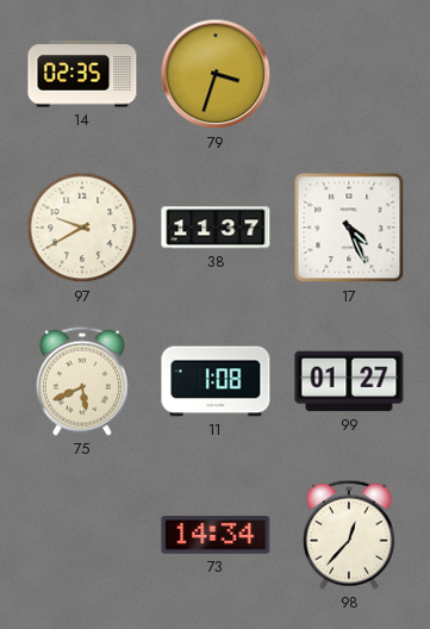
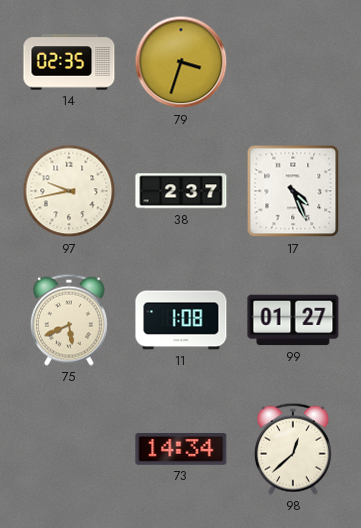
97: 9:40 -> 9:43
38: 11:37 -> 2:37
98: 12:37 -> 12:38
